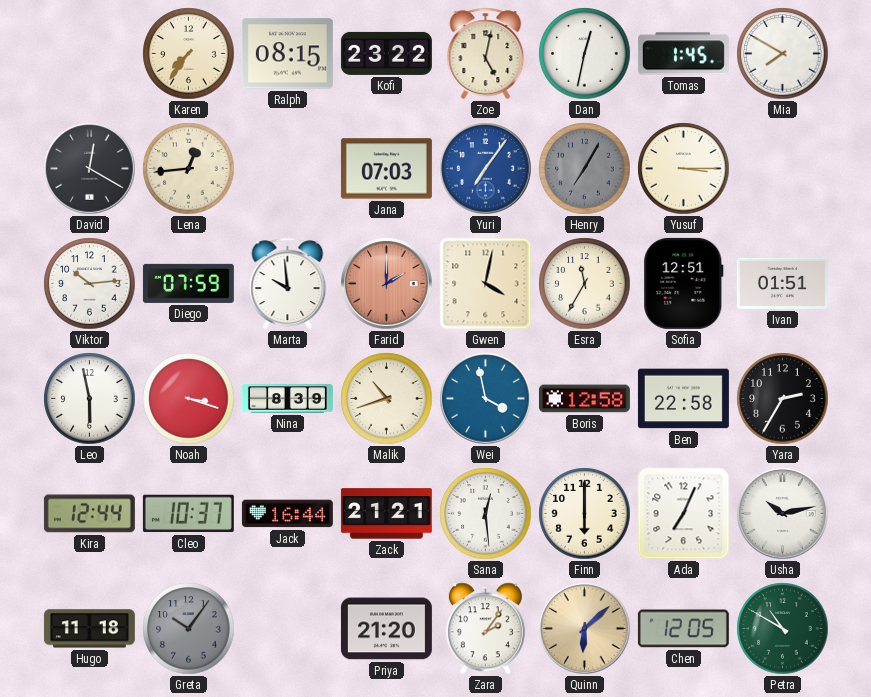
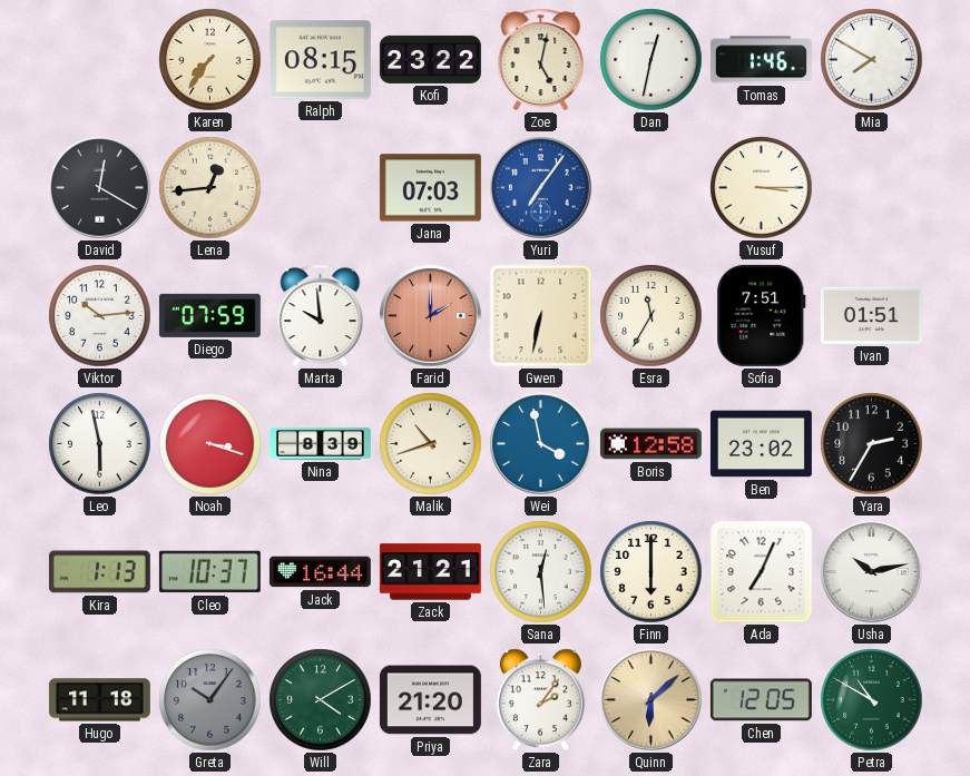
Tomas: 1:45 -> 1:46
Henry: 7:05 -> none
Gwen: 4:02 -> 6:32
Sofia: 12:51 -> 7:51
Ben: 22:58 -> 23:02
Kira: 12:44 -> 1:13
Will: none -> 4:10
